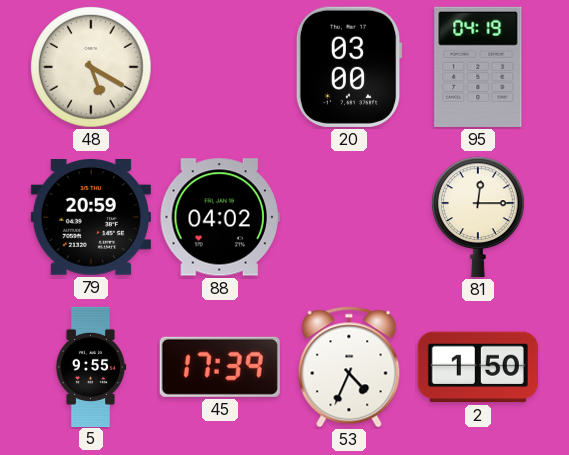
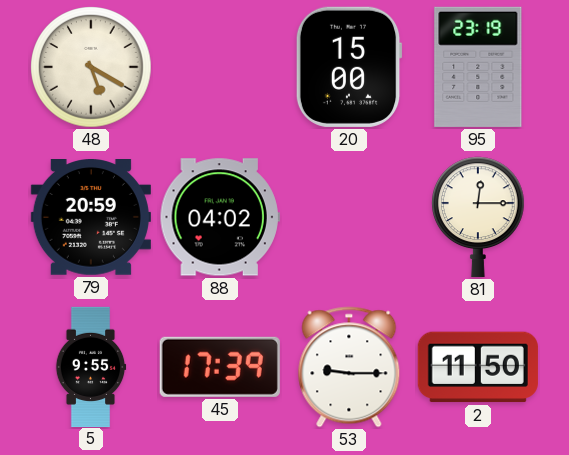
20: 03:00 -> 15:00
95: 04:19 -> 23:19
53: 4:34 -> 9:15
2: 1:50 -> 11:50
